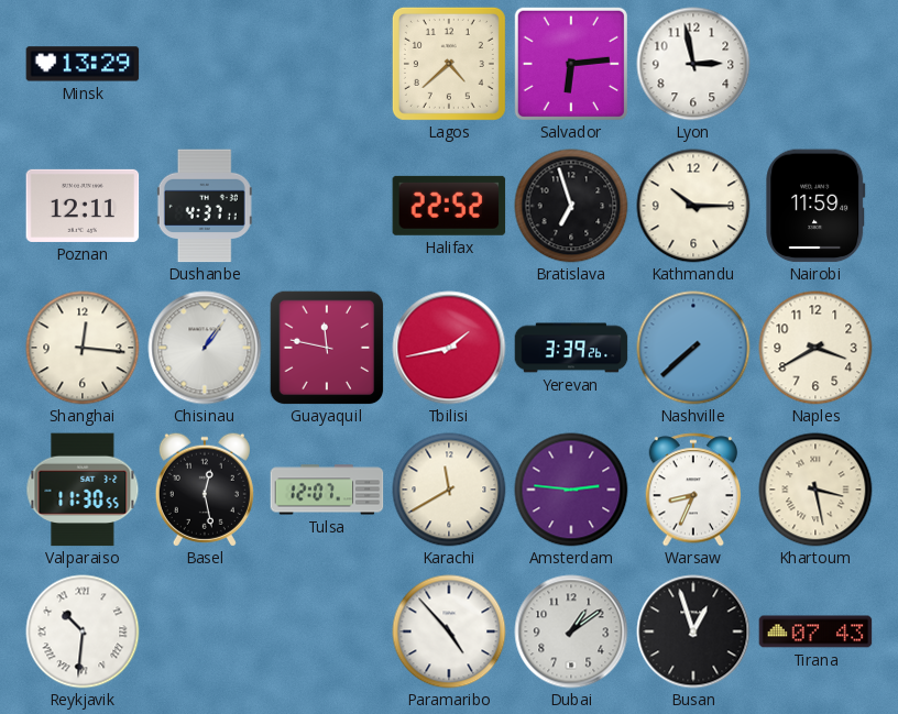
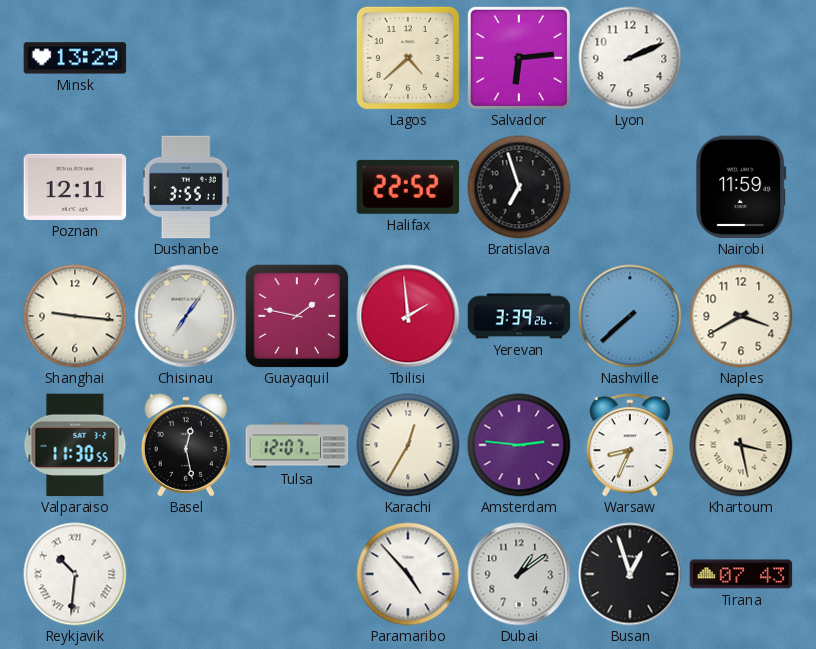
Lyon: 2:58 -> 2:11
Dushanbe: 4:37 -> 3:55
Kathmandu: 10:15 -> none
Shanghai: 12:16 -> 9:16
Chisinau: 1:06 -> 7:06
Guayaquil: 11:47 -> 1:47
Tbilisi: 1:43 -> 1:59
Karachi: 11:40 -> 12:35
